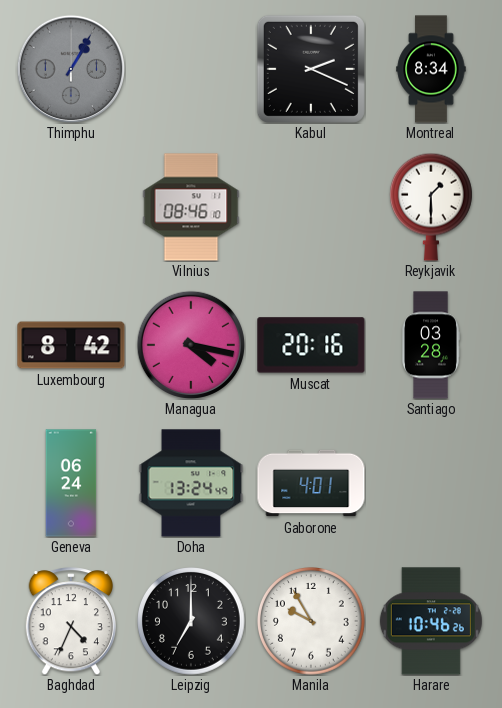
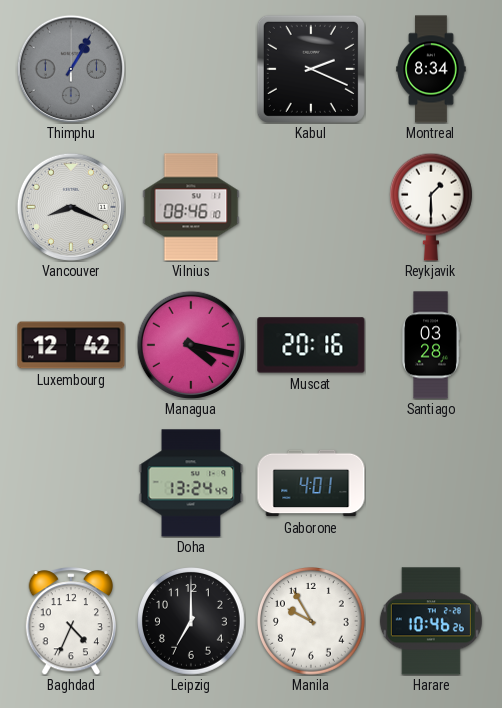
Vancouver: none -> 8:19
Luxembourg: 8:42 -> 12:42
Geneva: 06:24 -> none
